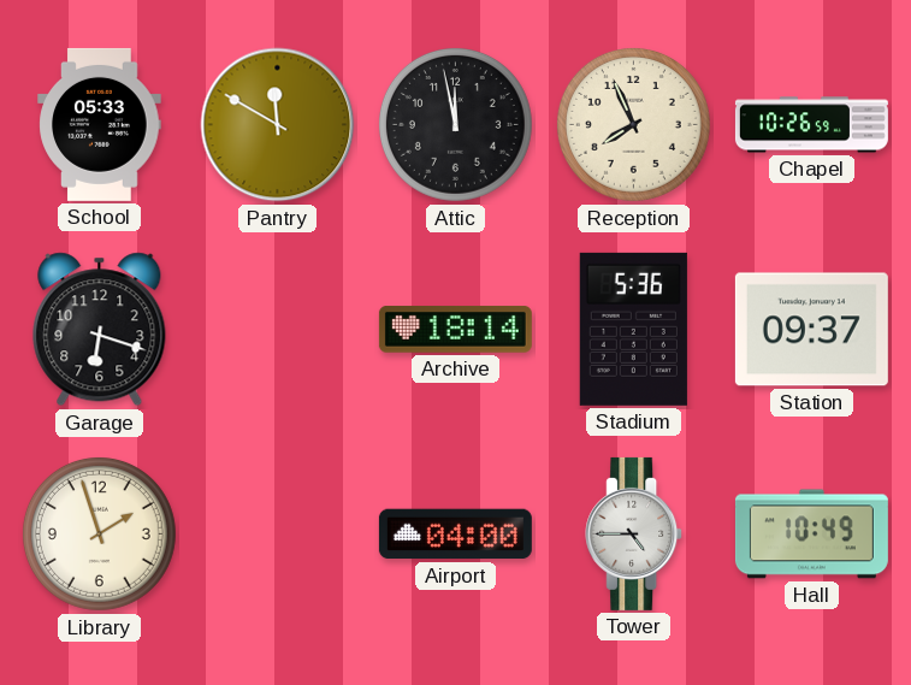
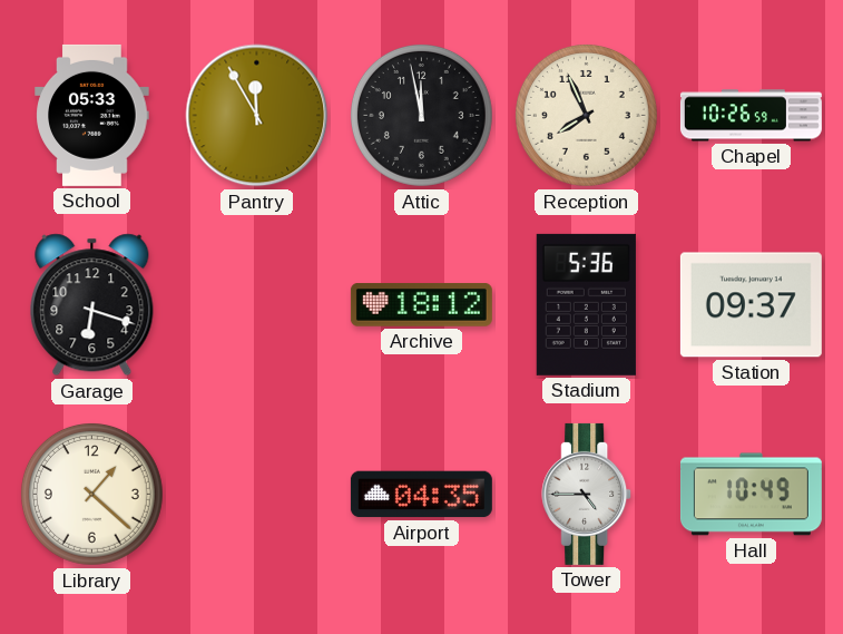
Pantry: 11:50 -> 11:55
Archive: 18:14 -> 18:12
Library: 1:57 -> 1:22
Airport: 04:00 -> 04:35
